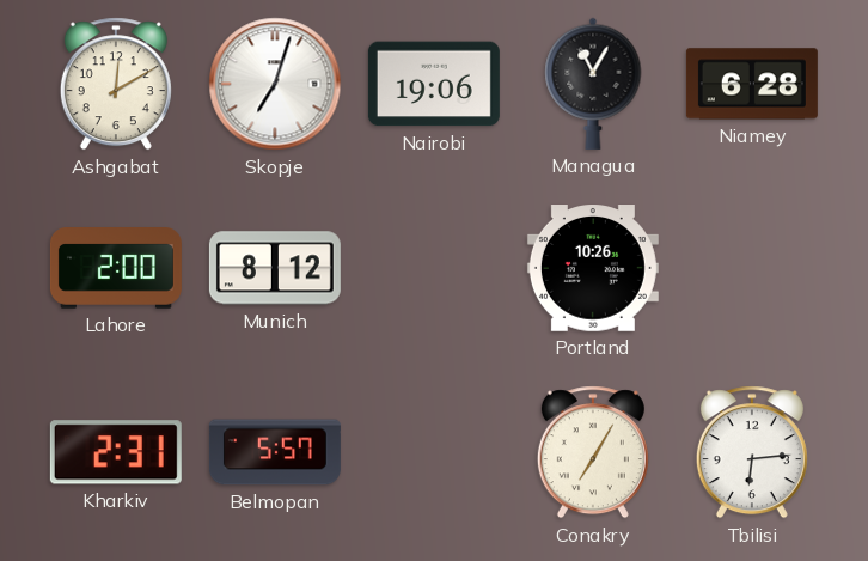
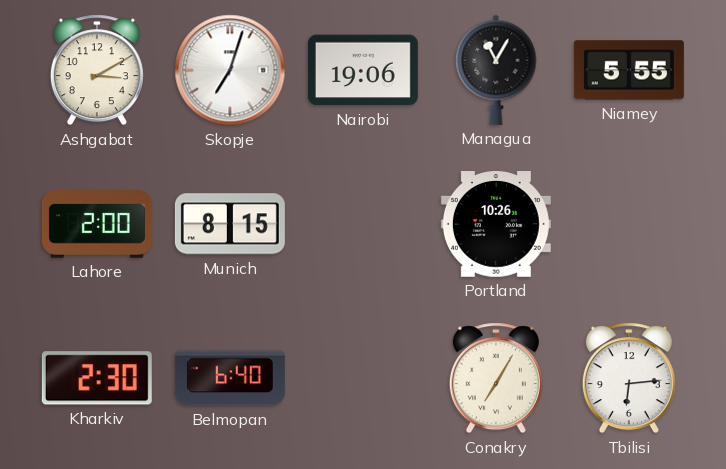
Ashgabat: 12:10 -> 3:10
Niamey: 6:28 -> 5:55
Munich: 8:12 -> 8:15
Kharkiv: 2:31 -> 2:30
Belmopan: 5:57 -> 6:40
